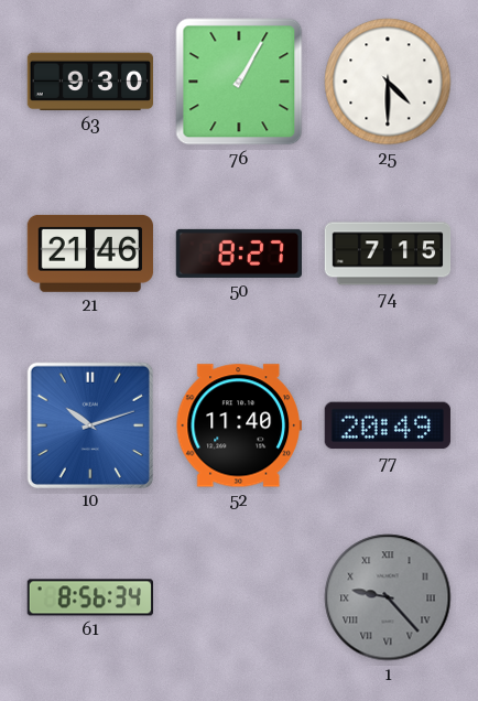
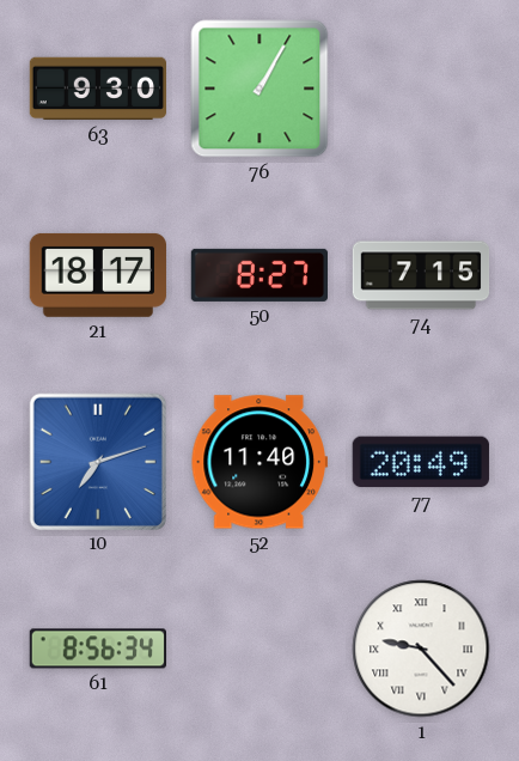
25: 4:30 -> none
21: 21:46 -> 18:17
10: 10:12 -> 7:12
1 dial: grey -> white
